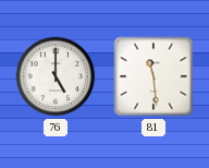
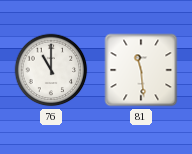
76: 5:00 -> 11:00
